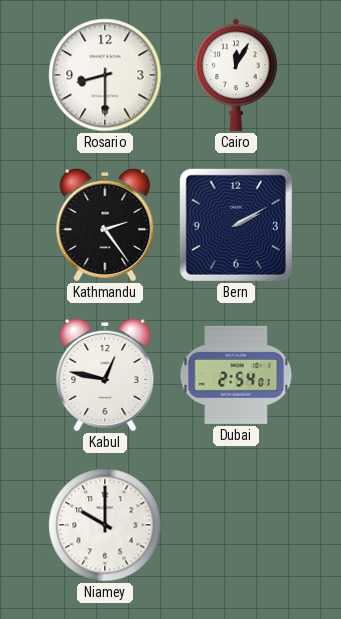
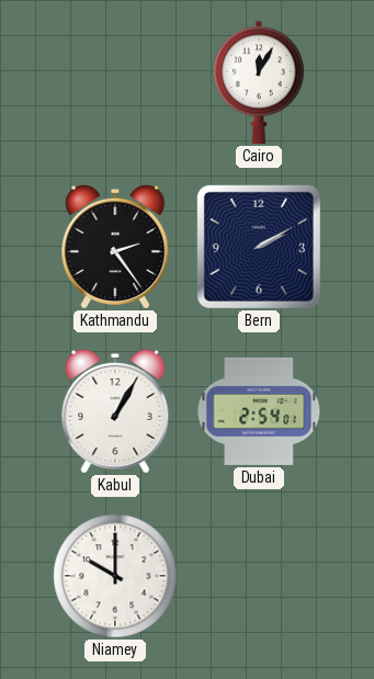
Rosario: 8:30 -> none
Kabul: 12:47 -> 1:05
